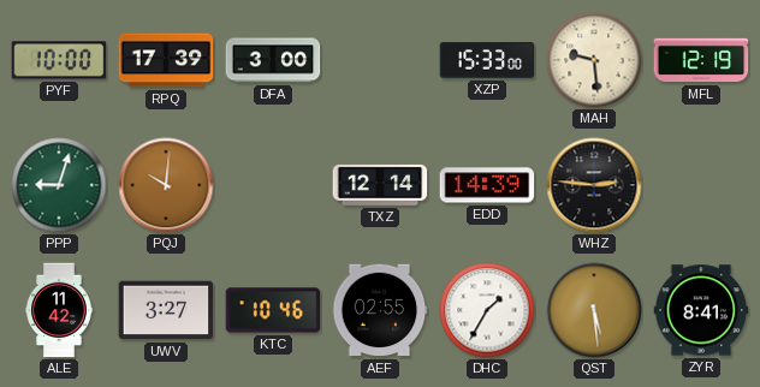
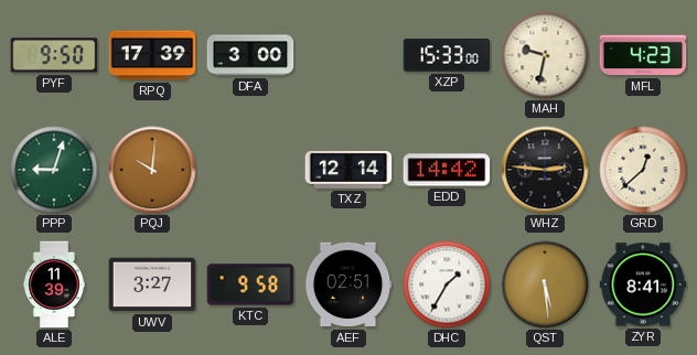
PYF: 10:00 -> 9:50
MAH: 9:29 -> 9:32
MFL: 12:19 -> 4:23
EDD: 14:39 -> 14:42
GRD: none -> 12:38
ALE: 11:42 -> 11:39
KTC: 10:46 -> 9:58
AEF: 02:55 -> 02:51
